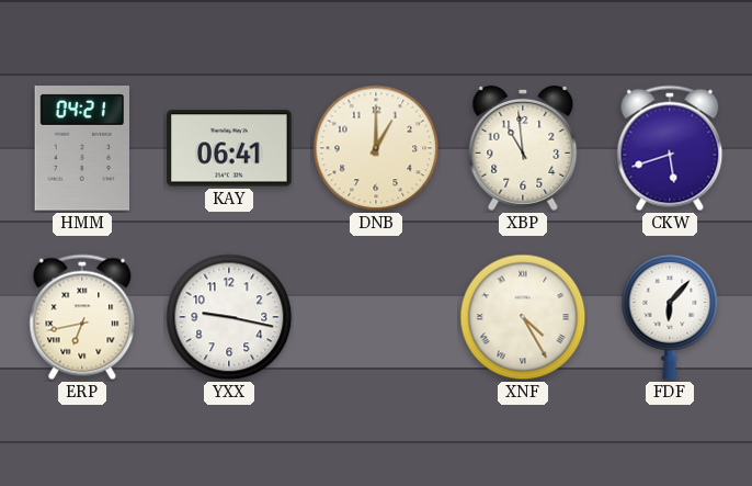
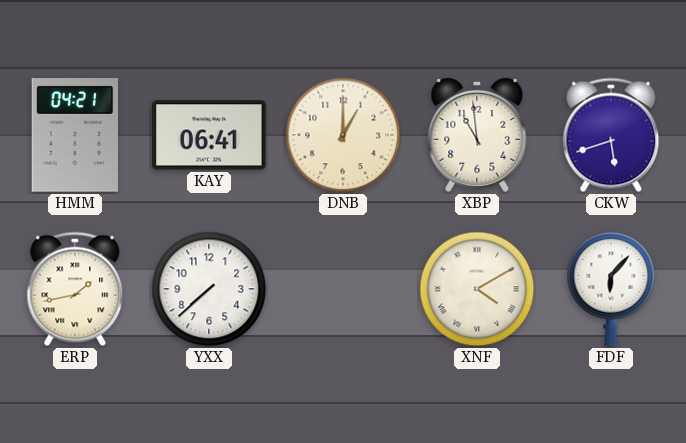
ERP: 6:43 -> 1:43
YXX: 9:17 -> 7:38
XNF: 4:25 -> 4:10
